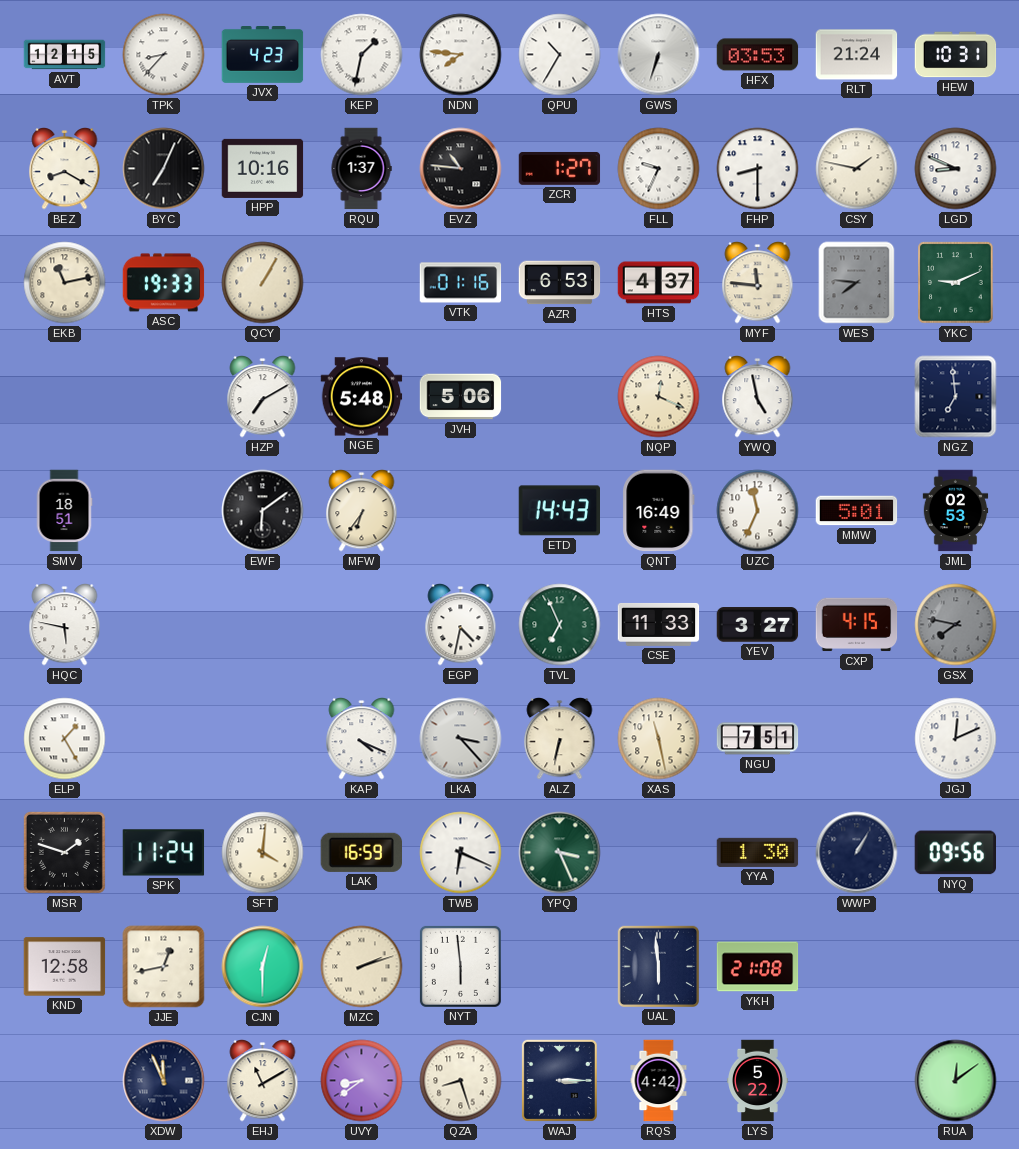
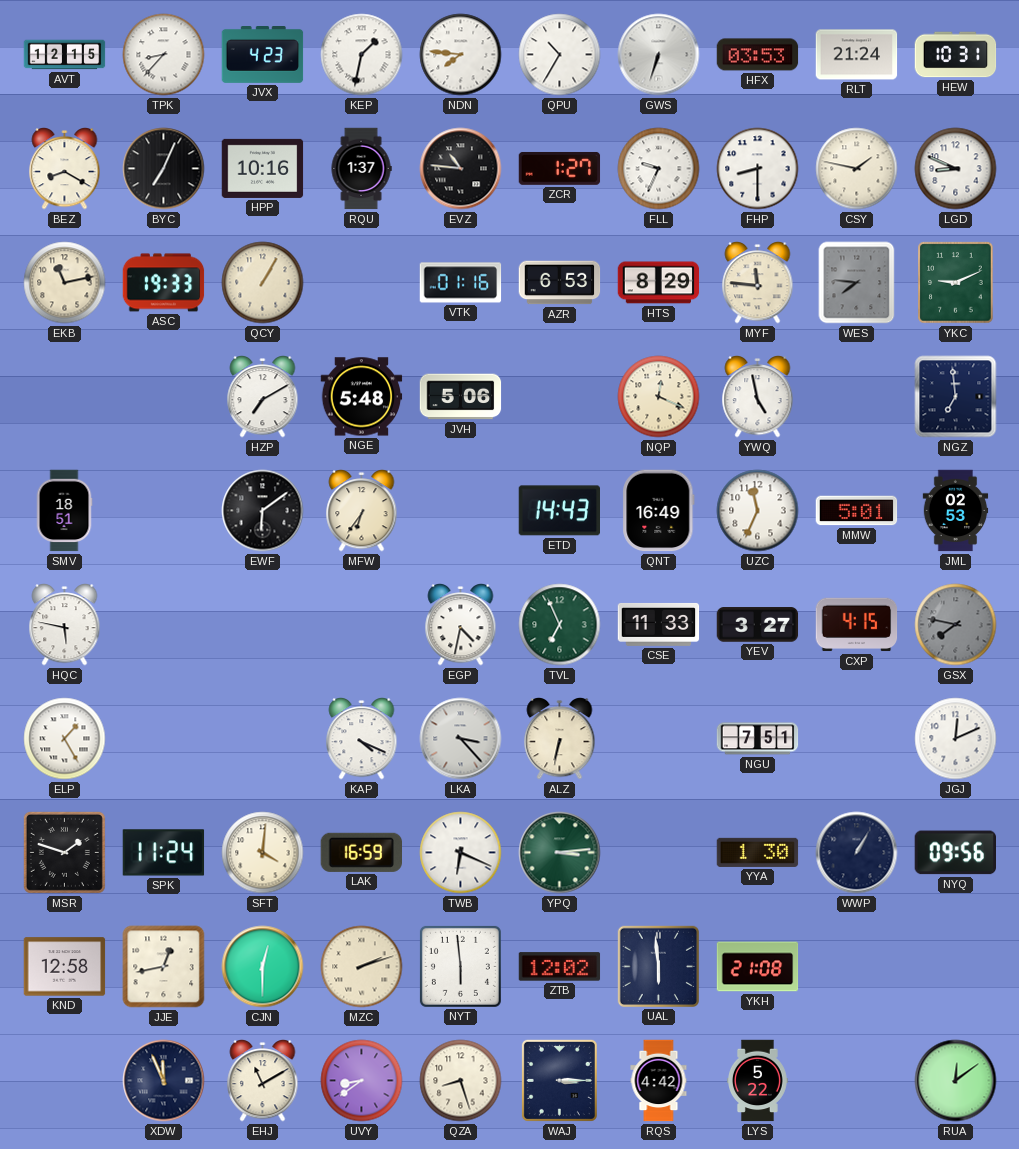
HTS: 4:37 -> 8:29
XAS: 11:28 -> none
YPQ: 3:26 -> 3:14
ZTB: none -> 12:02
